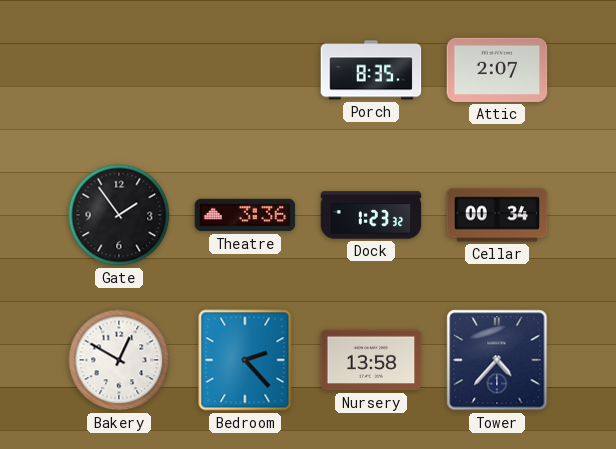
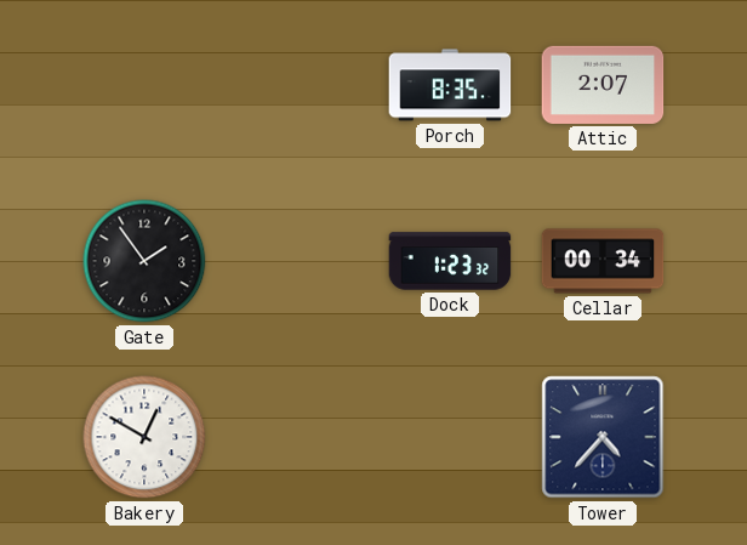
Theatre: 3:36 -> none
Bedroom: 2:23 -> none
Nursery: 13:58 -> none
